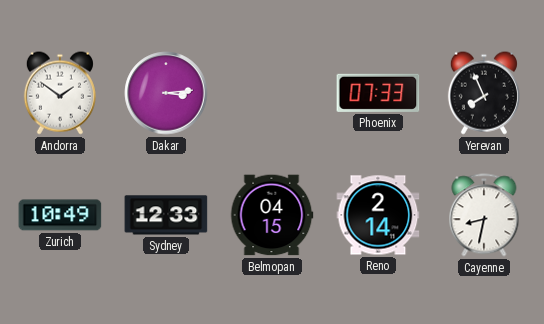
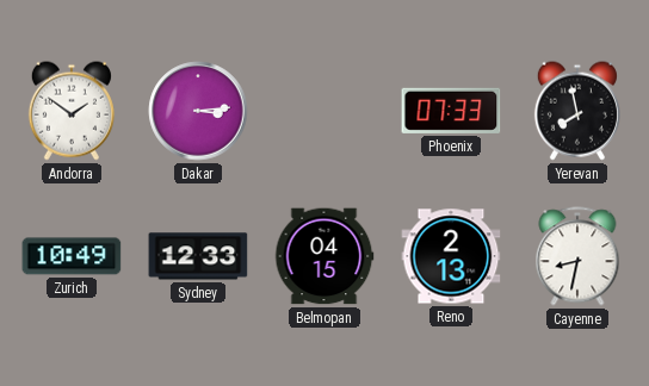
Yerevan: 7:56 -> 7:58
Reno: 2:14 -> 2:13
